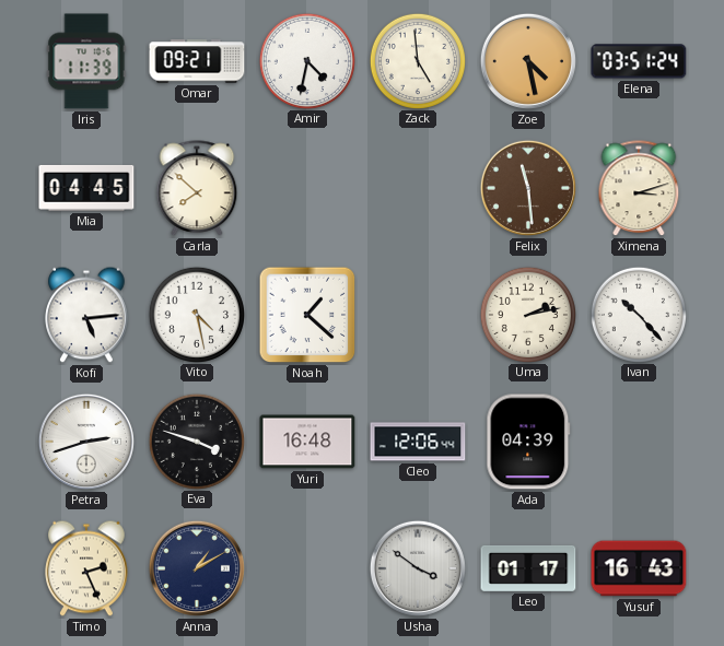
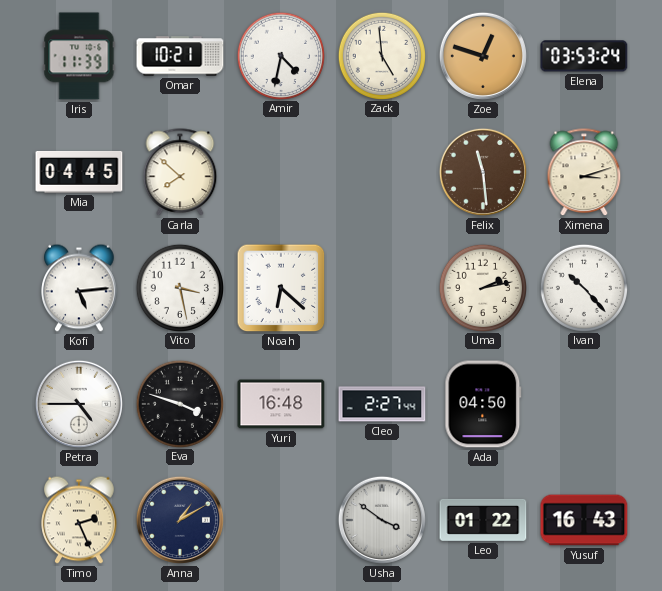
Omar: 09:21 -> 10:21
Zoe: 4:28 -> 12:48
Elena: 03:51 -> 03:53
Vito: 4:28 -> 3:28
Noah: 1:22 -> 6:22
Petra: 2:42 -> 4:45
Cleo: 12:06 -> 2:27
Ada: 04:39 -> 04:50
Leo: 01:17 -> 01:22
